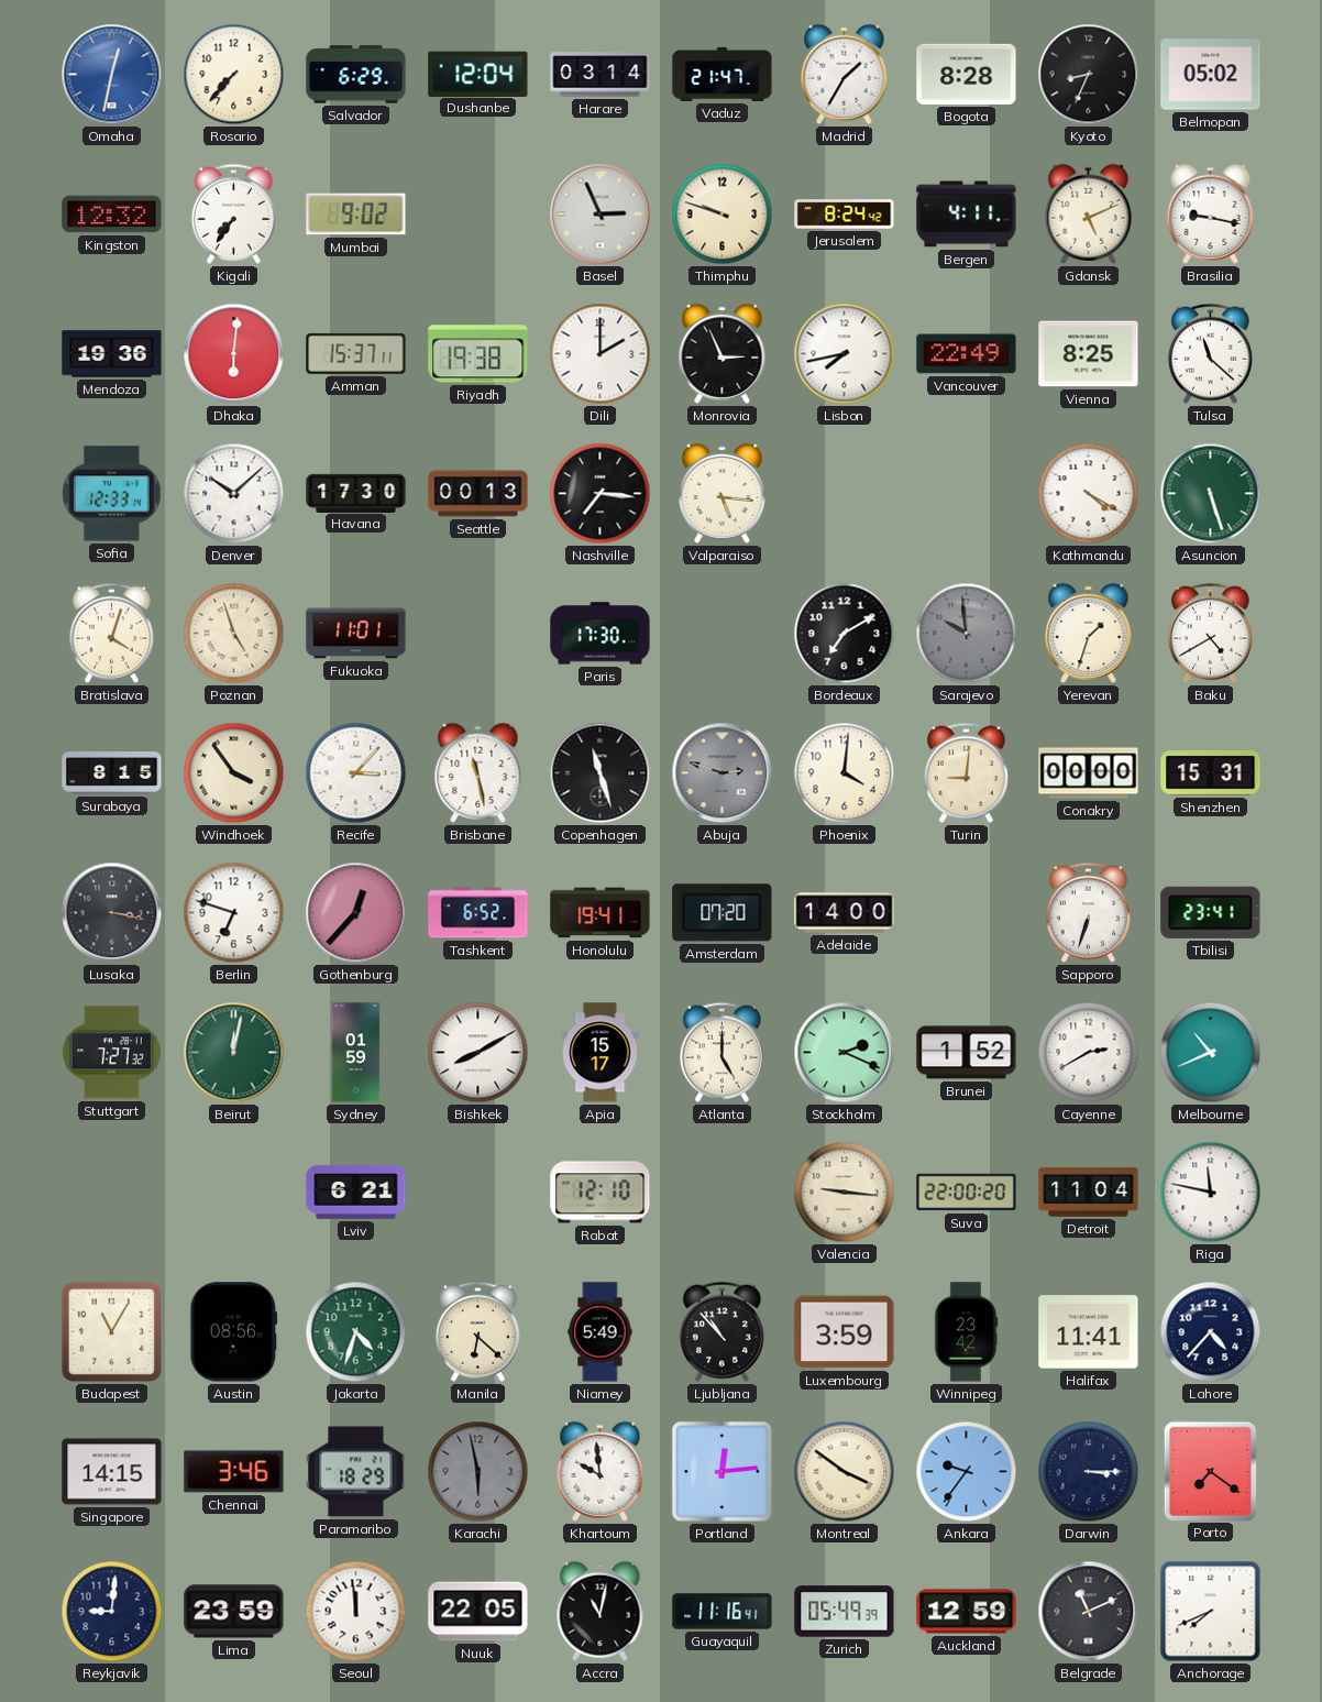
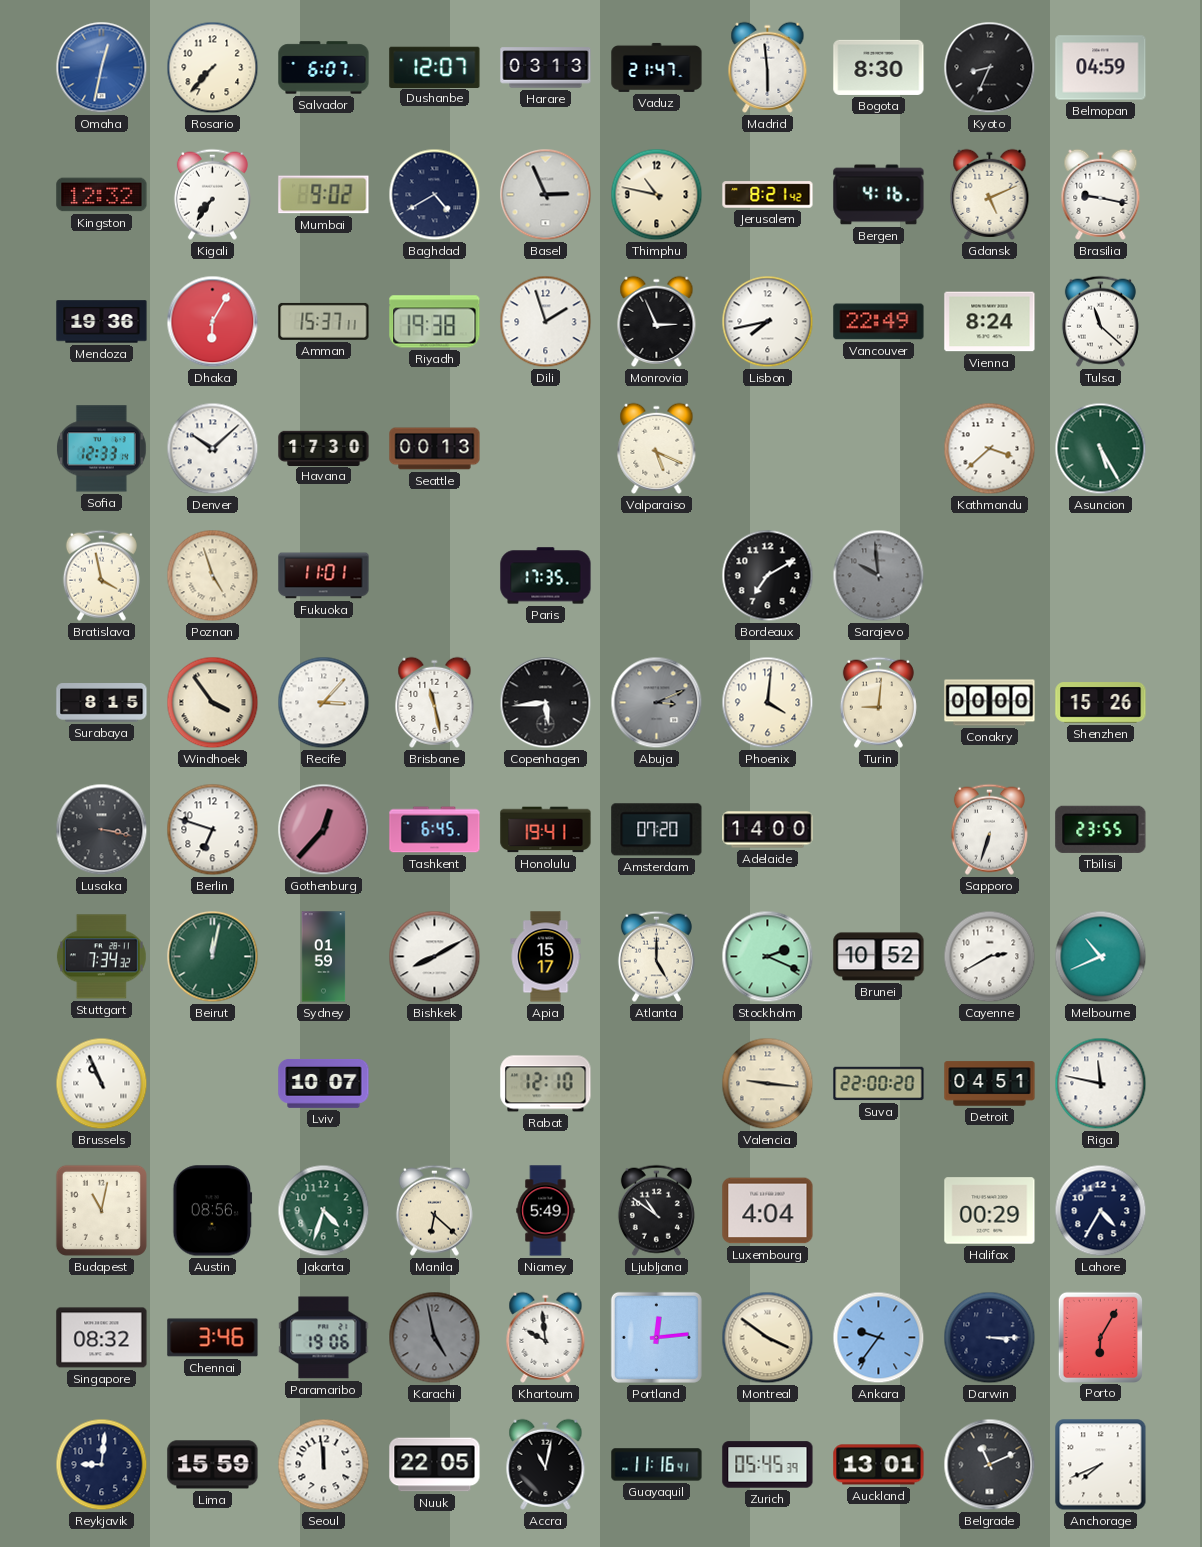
Salvador: 6:29 -> 6:07
Dushanbe: 12:04 -> 12:07
Harare: 03:14 -> 03:13
Madrid: 1:35 -> 5:59
Bogota: 8:28 -> 8:30
Belmopan: 05:02 -> 04:59
Baghdad: none -> 4:40
Thimphu: 9:48 -> 10:47
Jerusalem: 8:24 -> 8:21
Bergen: 4:11 -> 4:16
Dhaka: 6:01 -> 6:05
Dili: 2:00 -> 1:57
Vienna: 8:25 -> 8:24
Nashville: 7:16 -> none
Valparaiso: 5:16 -> 5:19
Kathmandu: 4:20 -> 3:38
Asuncion: 5:27 -> 5:25
Bratislava: 4:03 -> 3:58
Paris: 17:30 -> 17:35
Yerevan: 1:33 -> none
Baku: 4:40 -> none
Copenhagen: 11:27 -> 5:44
Abuja: 2:48 -> 3:11
Shenzhen: 15:31 -> 15:26
Tashkent: 6:52 -> 6:45
Tbilisi: 23:41 -> 23:55
Stuttgart: 7:27 -> 7:34
Brunei: 1:52 -> 10:52
Brussels: none -> 10:56
Lviv: 6:21 -> 10:07
Detroit: 11:04 -> 04:51
Budapest: 11:05 -> 11:02
Ljubljana: 10:53 -> 10:51
Luxembourg: 3:59 -> 4:04
Winnipeg: 23:42 -> none
Halifax: 11:41 -> 00:29
Lahore: 4:37 -> 4:35
Singapore: 14:15 -> 08:32
Paramaribo: 18:29 -> 19:06
Karachi: 5:58 -> 4:58
Porto: 7:21 -> 6:05
Lima: 23:59 -> 15:59
Zurich: 05:49 -> 05:45
Auckland: 12:59 -> 13:01
